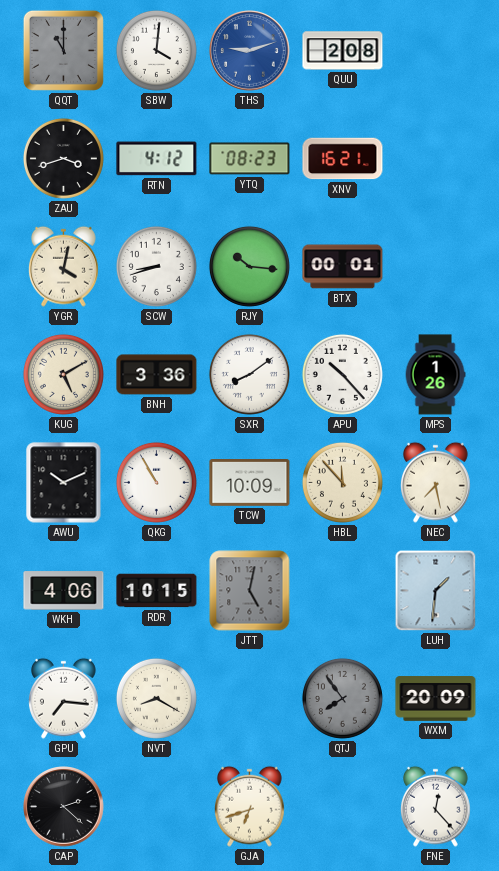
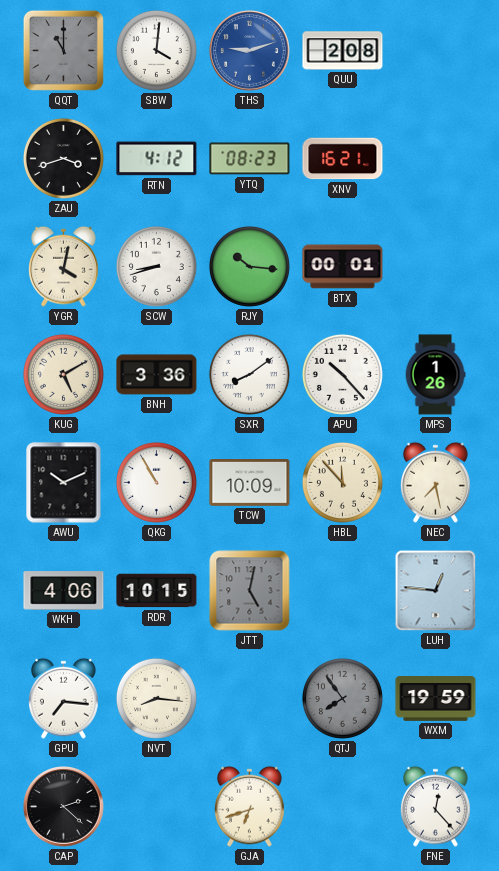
LUH: 1:31 -> 12:46
NVT: 8:20 -> 8:16
WXM: 20:09 -> 19:59
